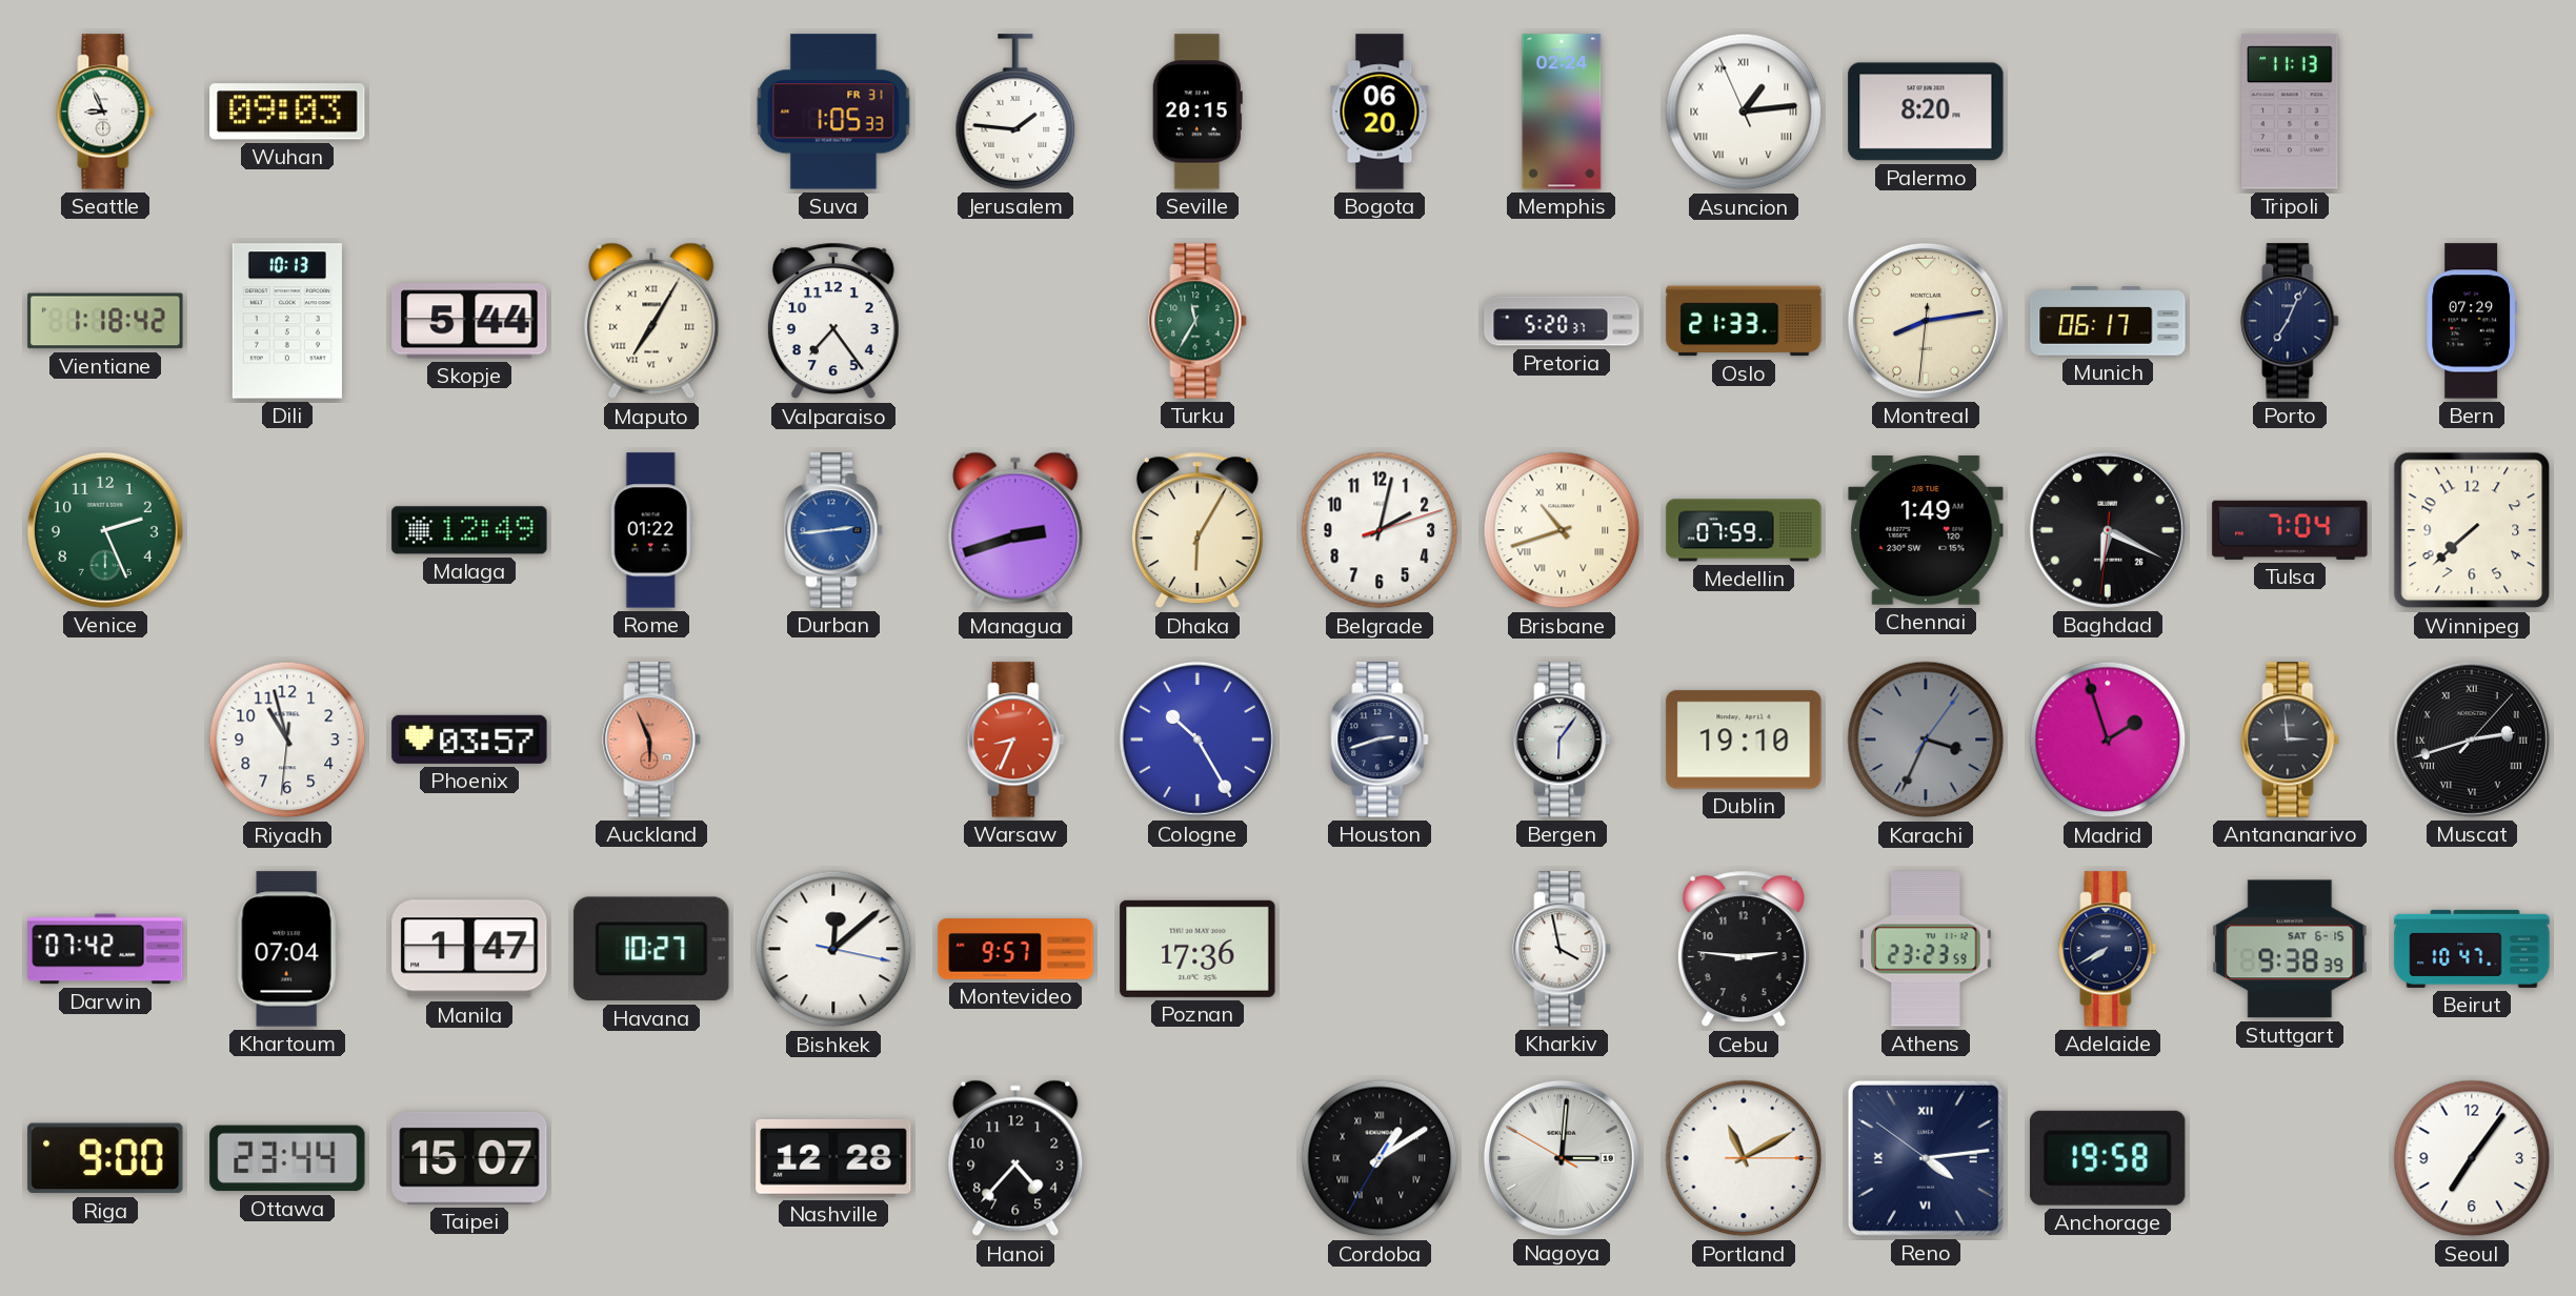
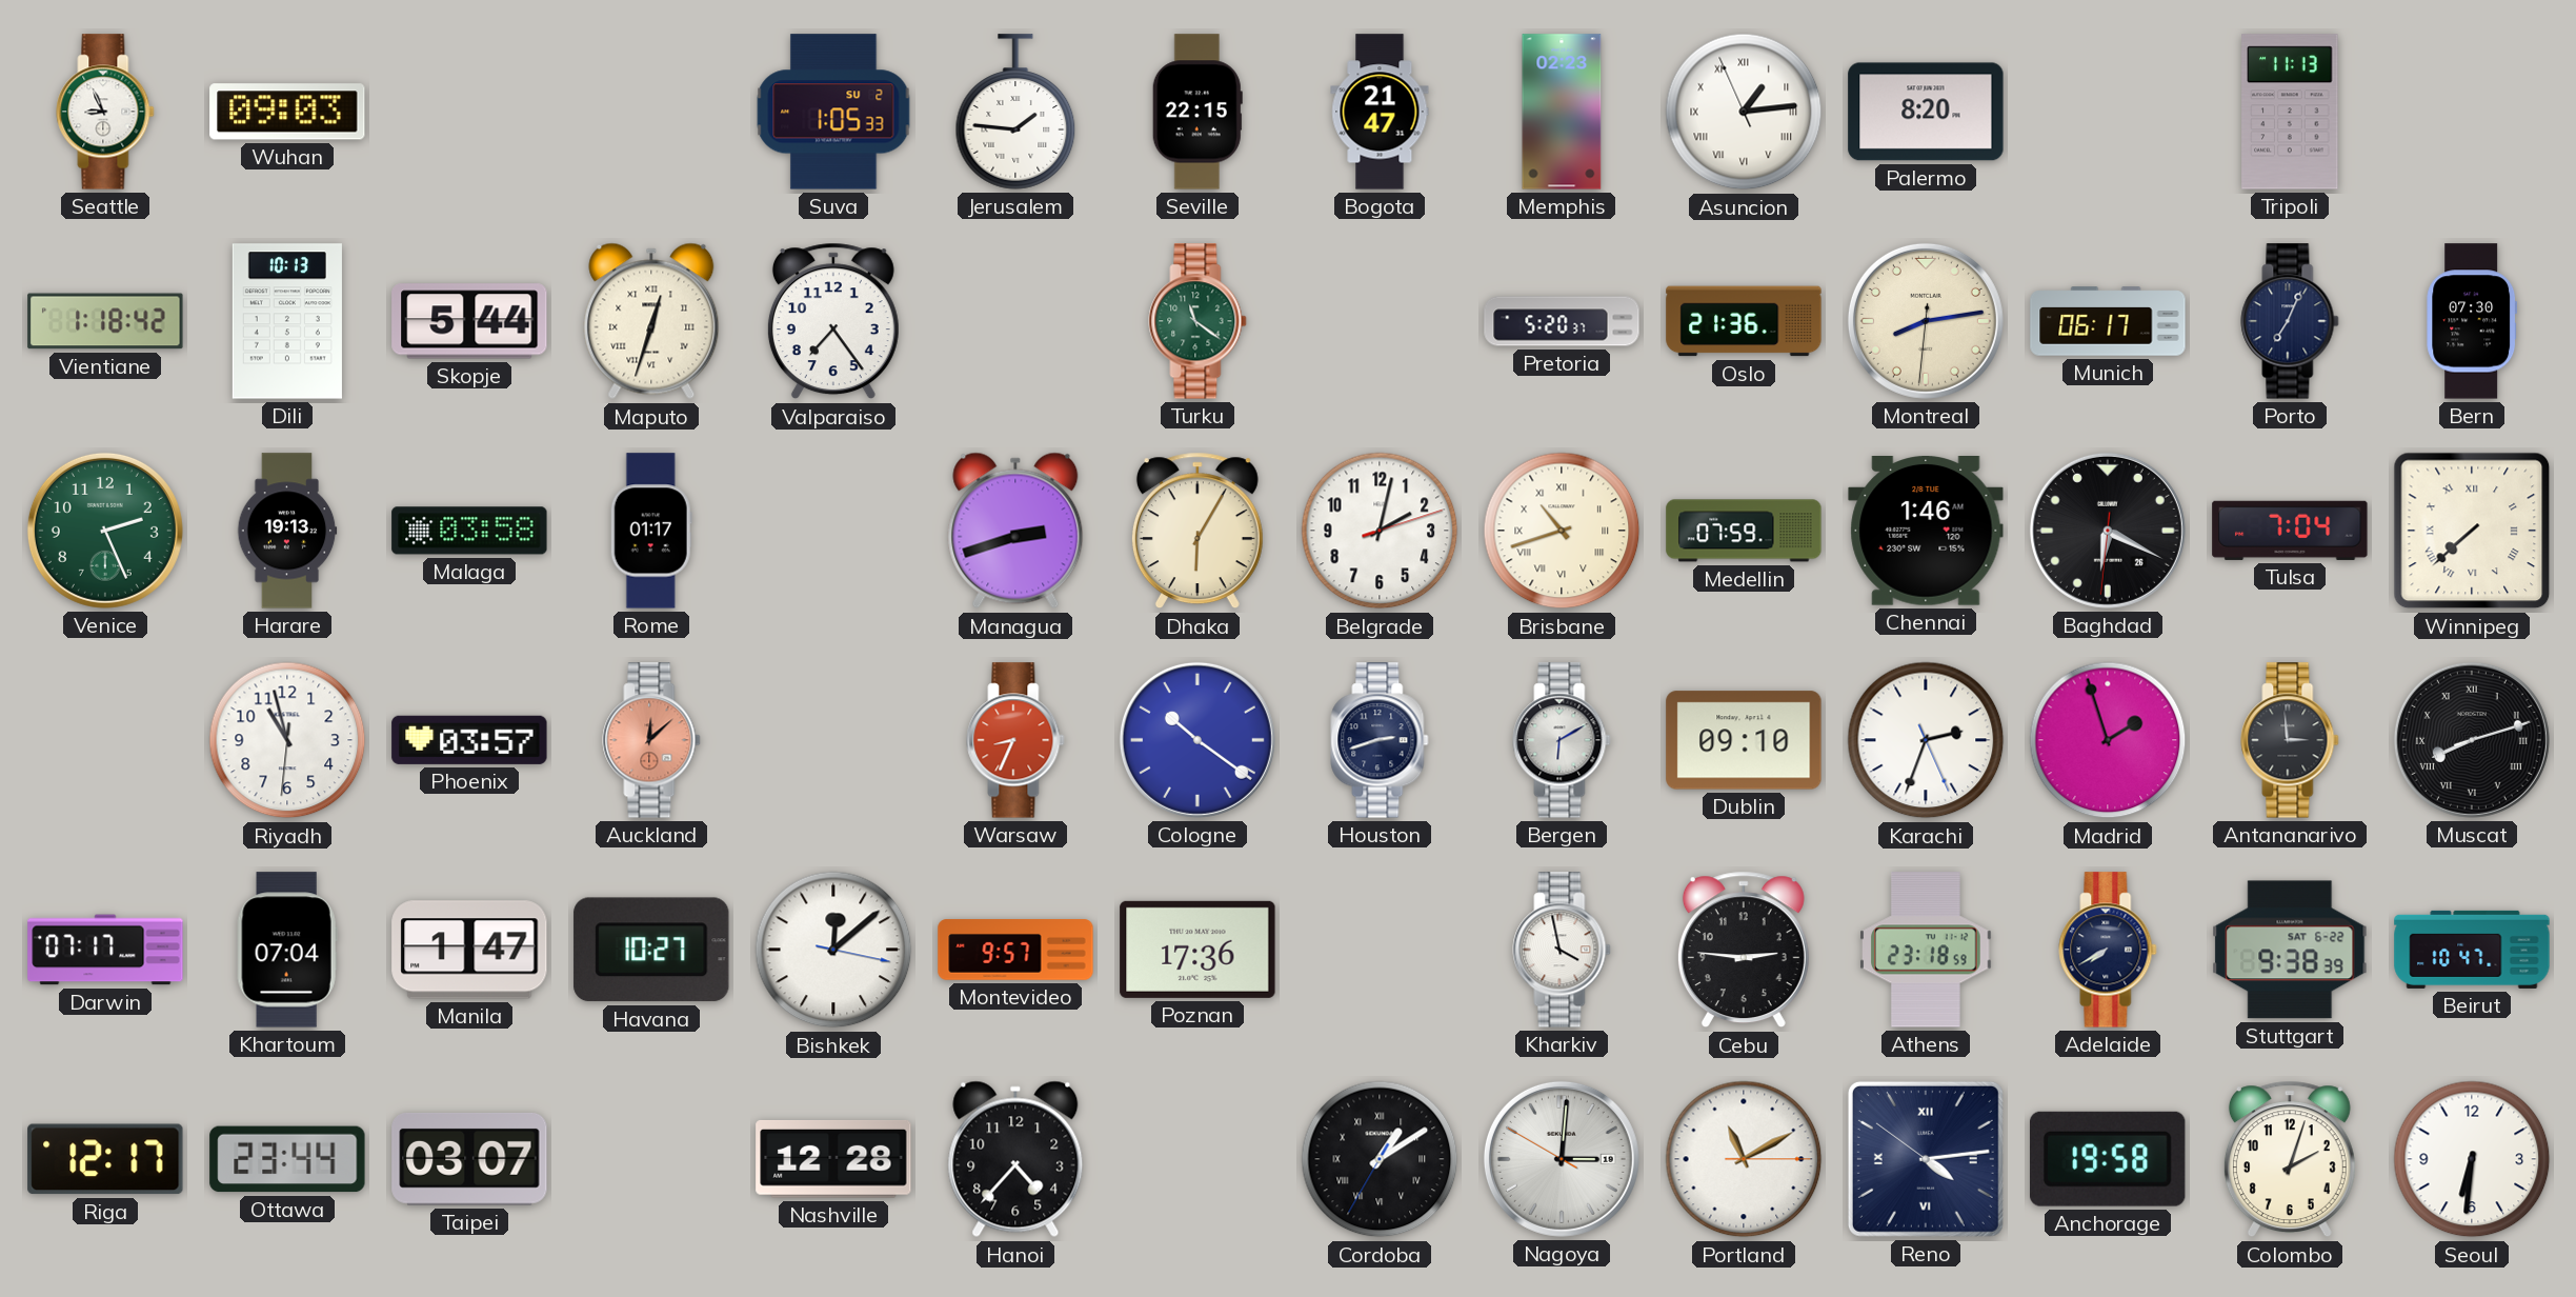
Suva date: FR 31 -> SU 2
Seville: 20:15 -> 22:15
Bogota: 06:20 -> 21:47
Memphis: 02:24 -> 02:23
Maputo: 7:05 -> 12:33
Turku: 11:35 -> 11:21
Oslo: 21:33 -> 21:36
Bern: 07:29 -> 07:30
Harare: none -> 19:13
Malaga: 12:49 -> 03:58
Rome: 01:22 -> 01:17
Durban: 2:44 -> none
Chennai: 1:49 -> 1:46
Winnipeg numerals: Arabic -> Roman
Auckland: 5:56 -> 12:08
Cologne: 10:25 -> 10:21
Bergen: 6:06 -> 6:10
Dublin: 19:10 -> 09:10
Karachi: 3:34 -> 2:33
Karachi dial: grey -> white
Muscat: 2:42 -> 8:12
Darwin: 07:42 -> 07:17
Athens: 23:23 -> 23:18
Stuttgart date: SAT 6-15 -> SAT 6-22
Riga: 9:00 -> 12:17
Taipei: 15:07 -> 03:07
Colombo: none -> 2:03
Seoul: 7:06 -> 6:31
